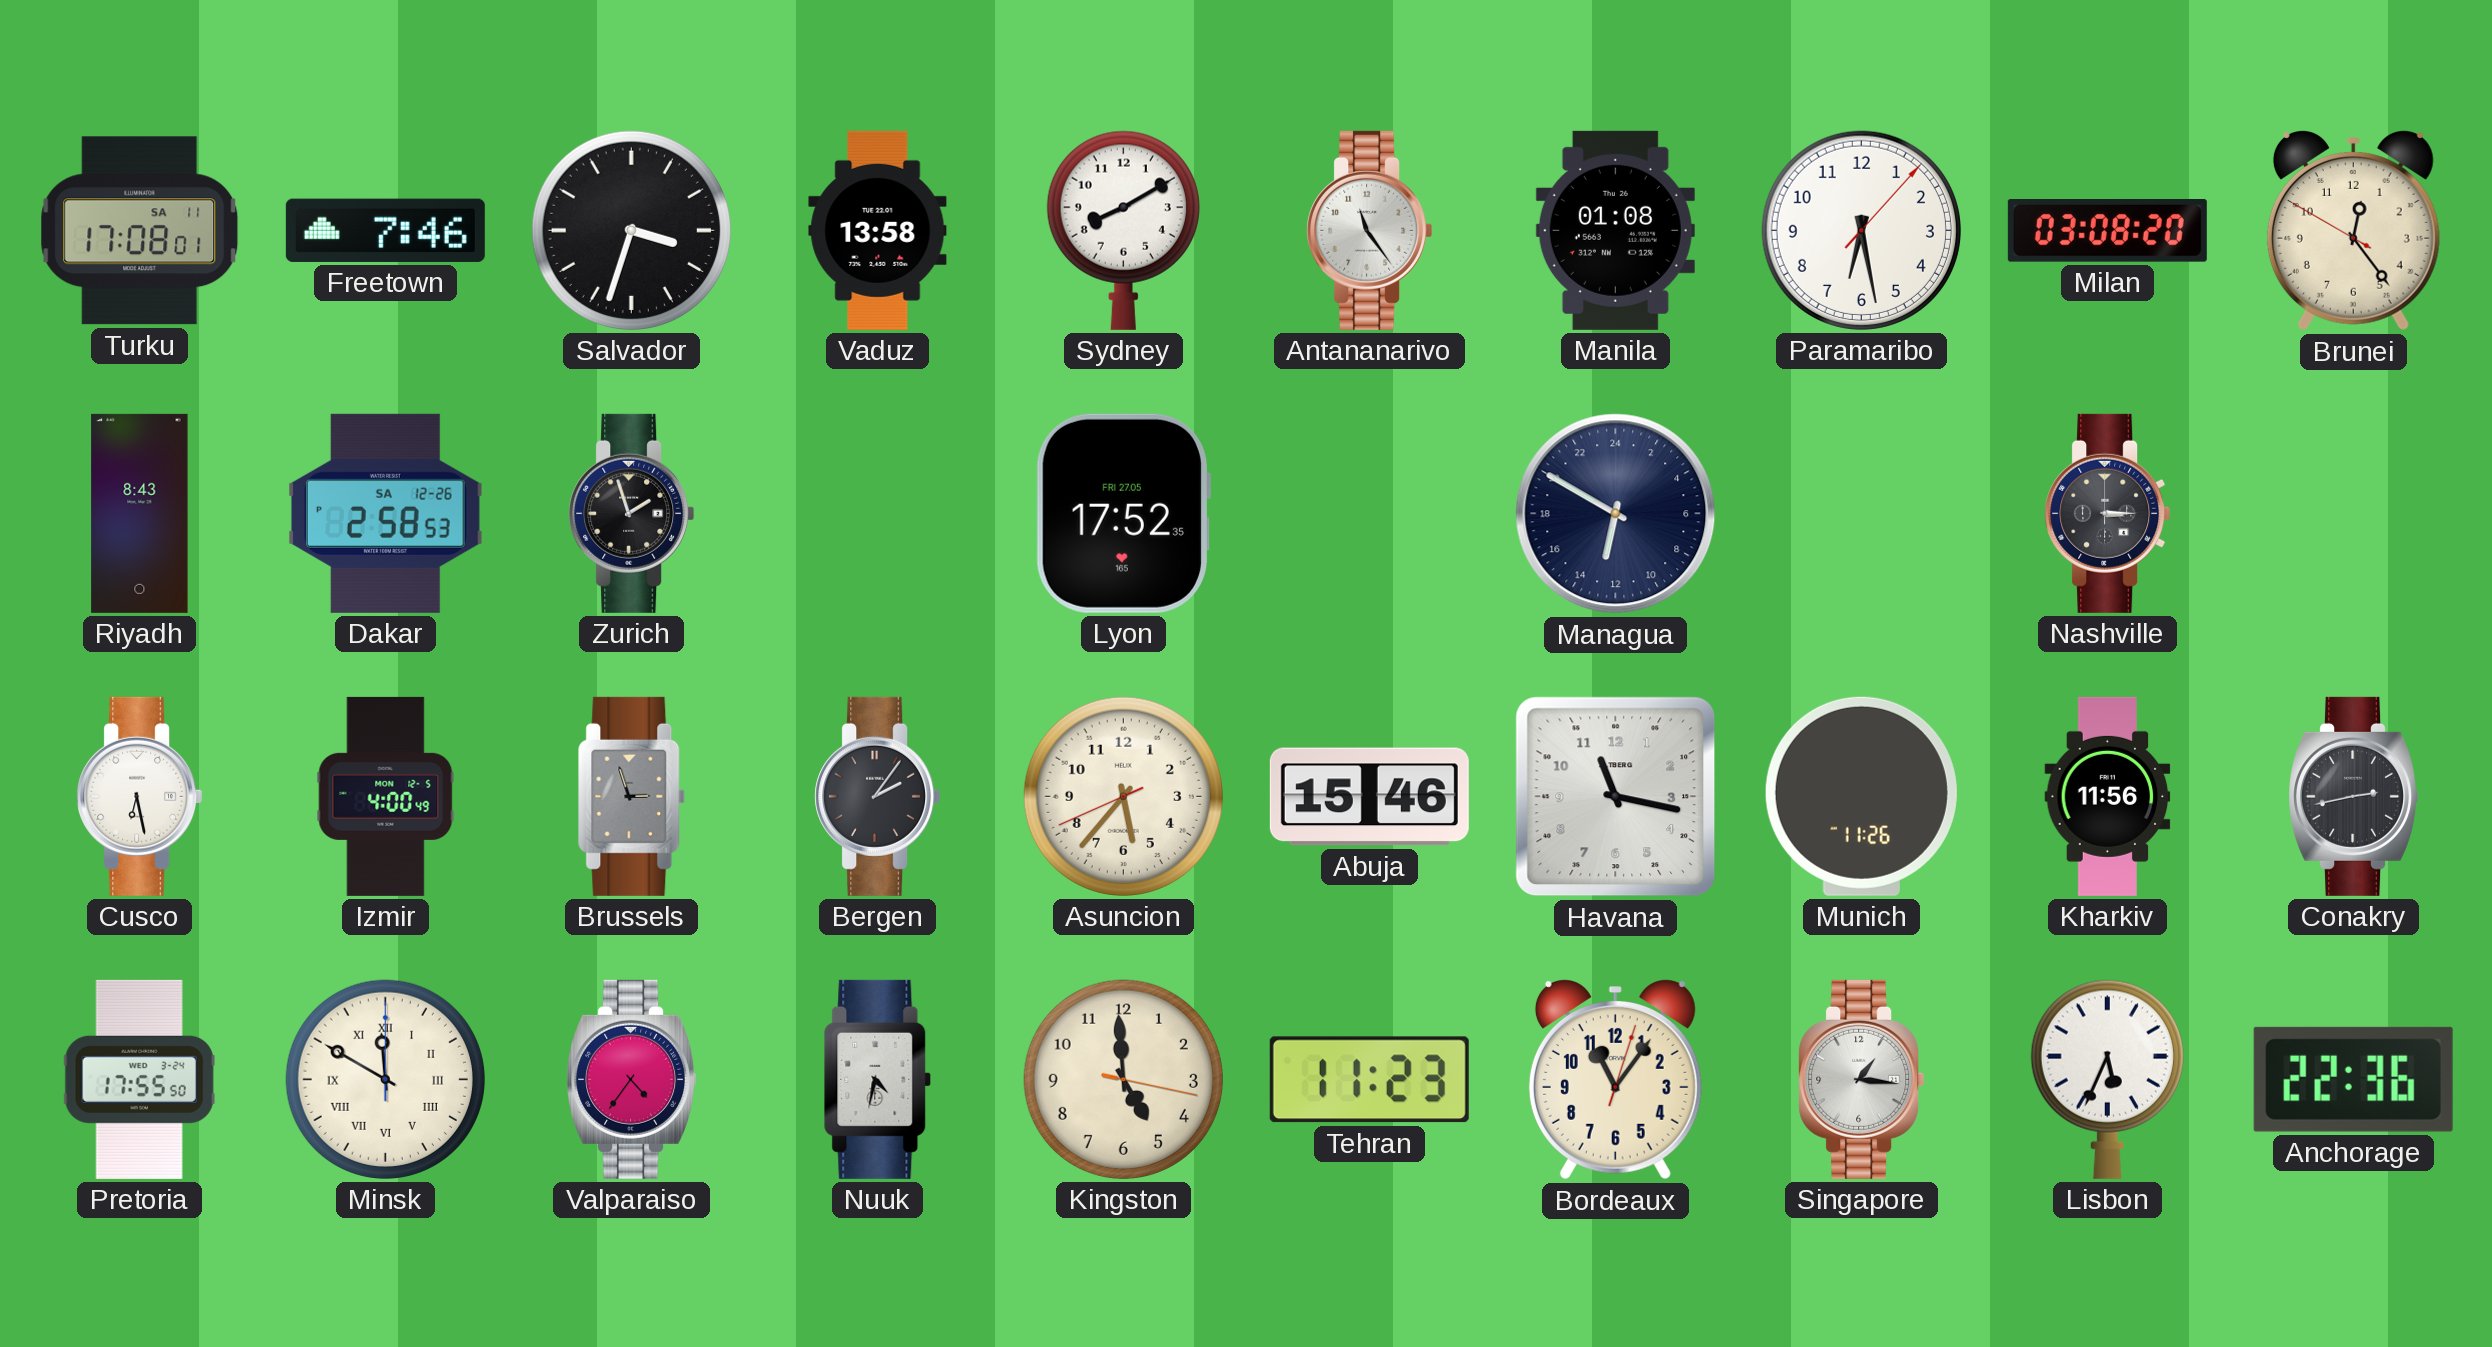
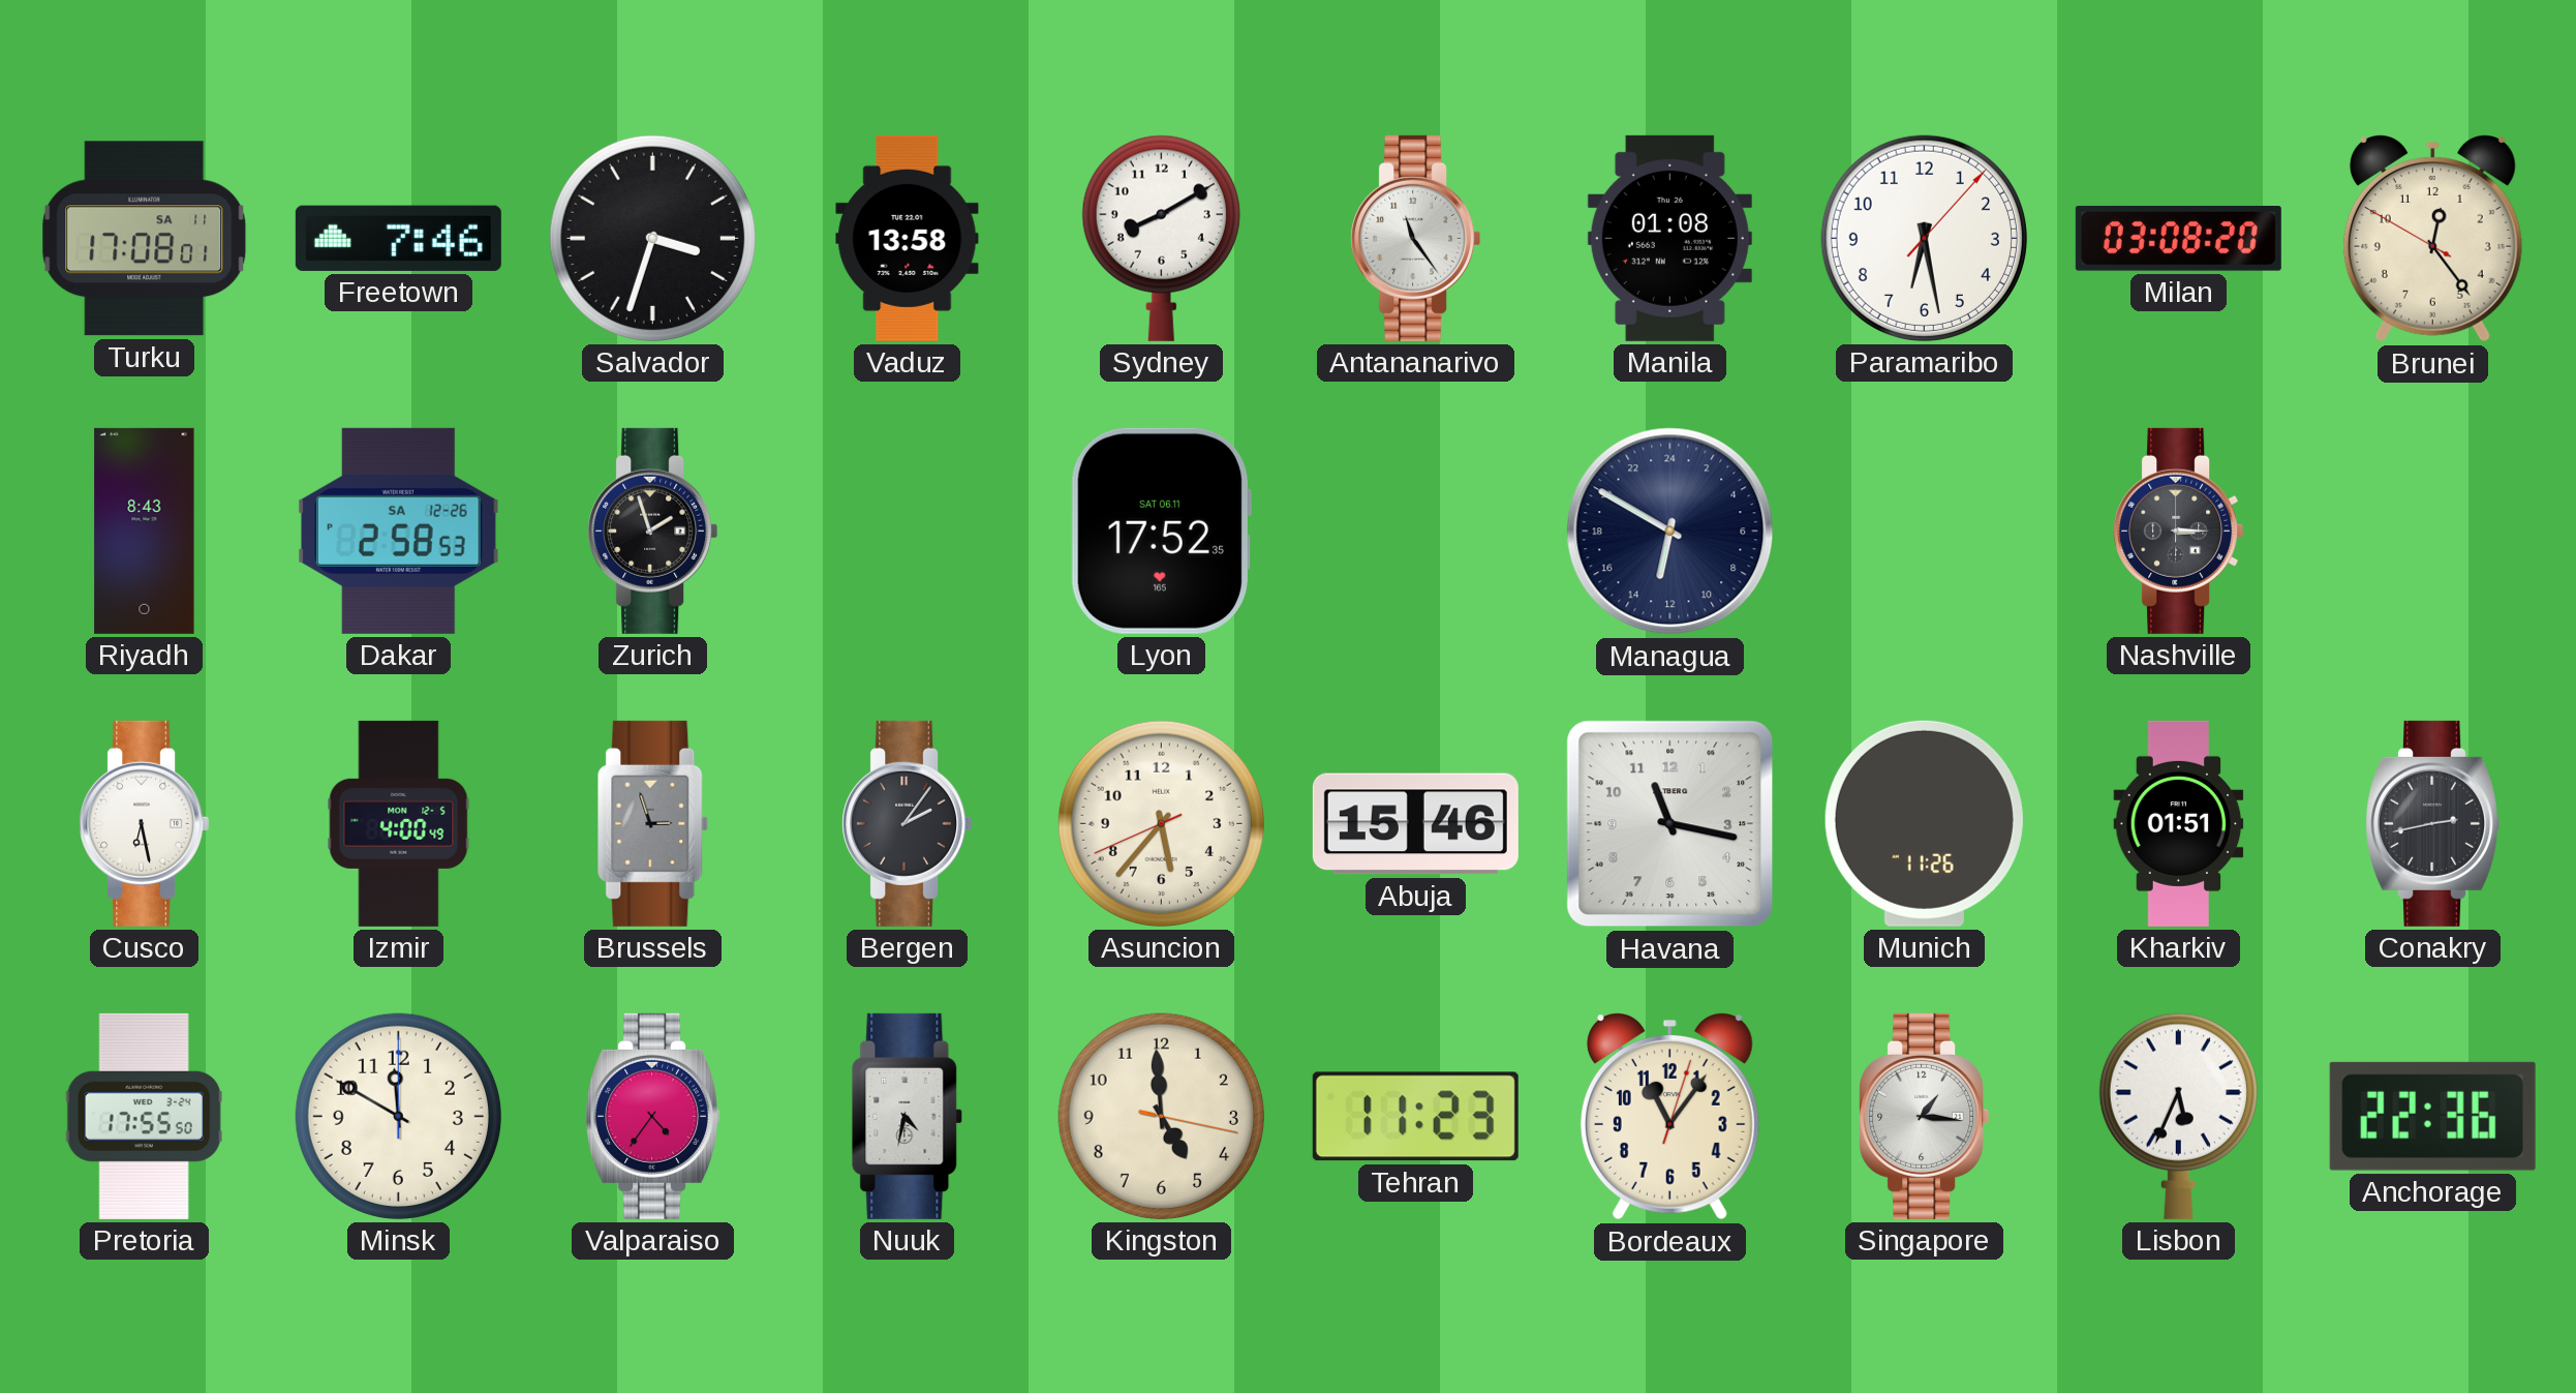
Lyon date: FRI 27.05 -> SAT 06.11
Kharkiv: 11:56 -> 01:51
Minsk numerals: Roman -> Arabic
